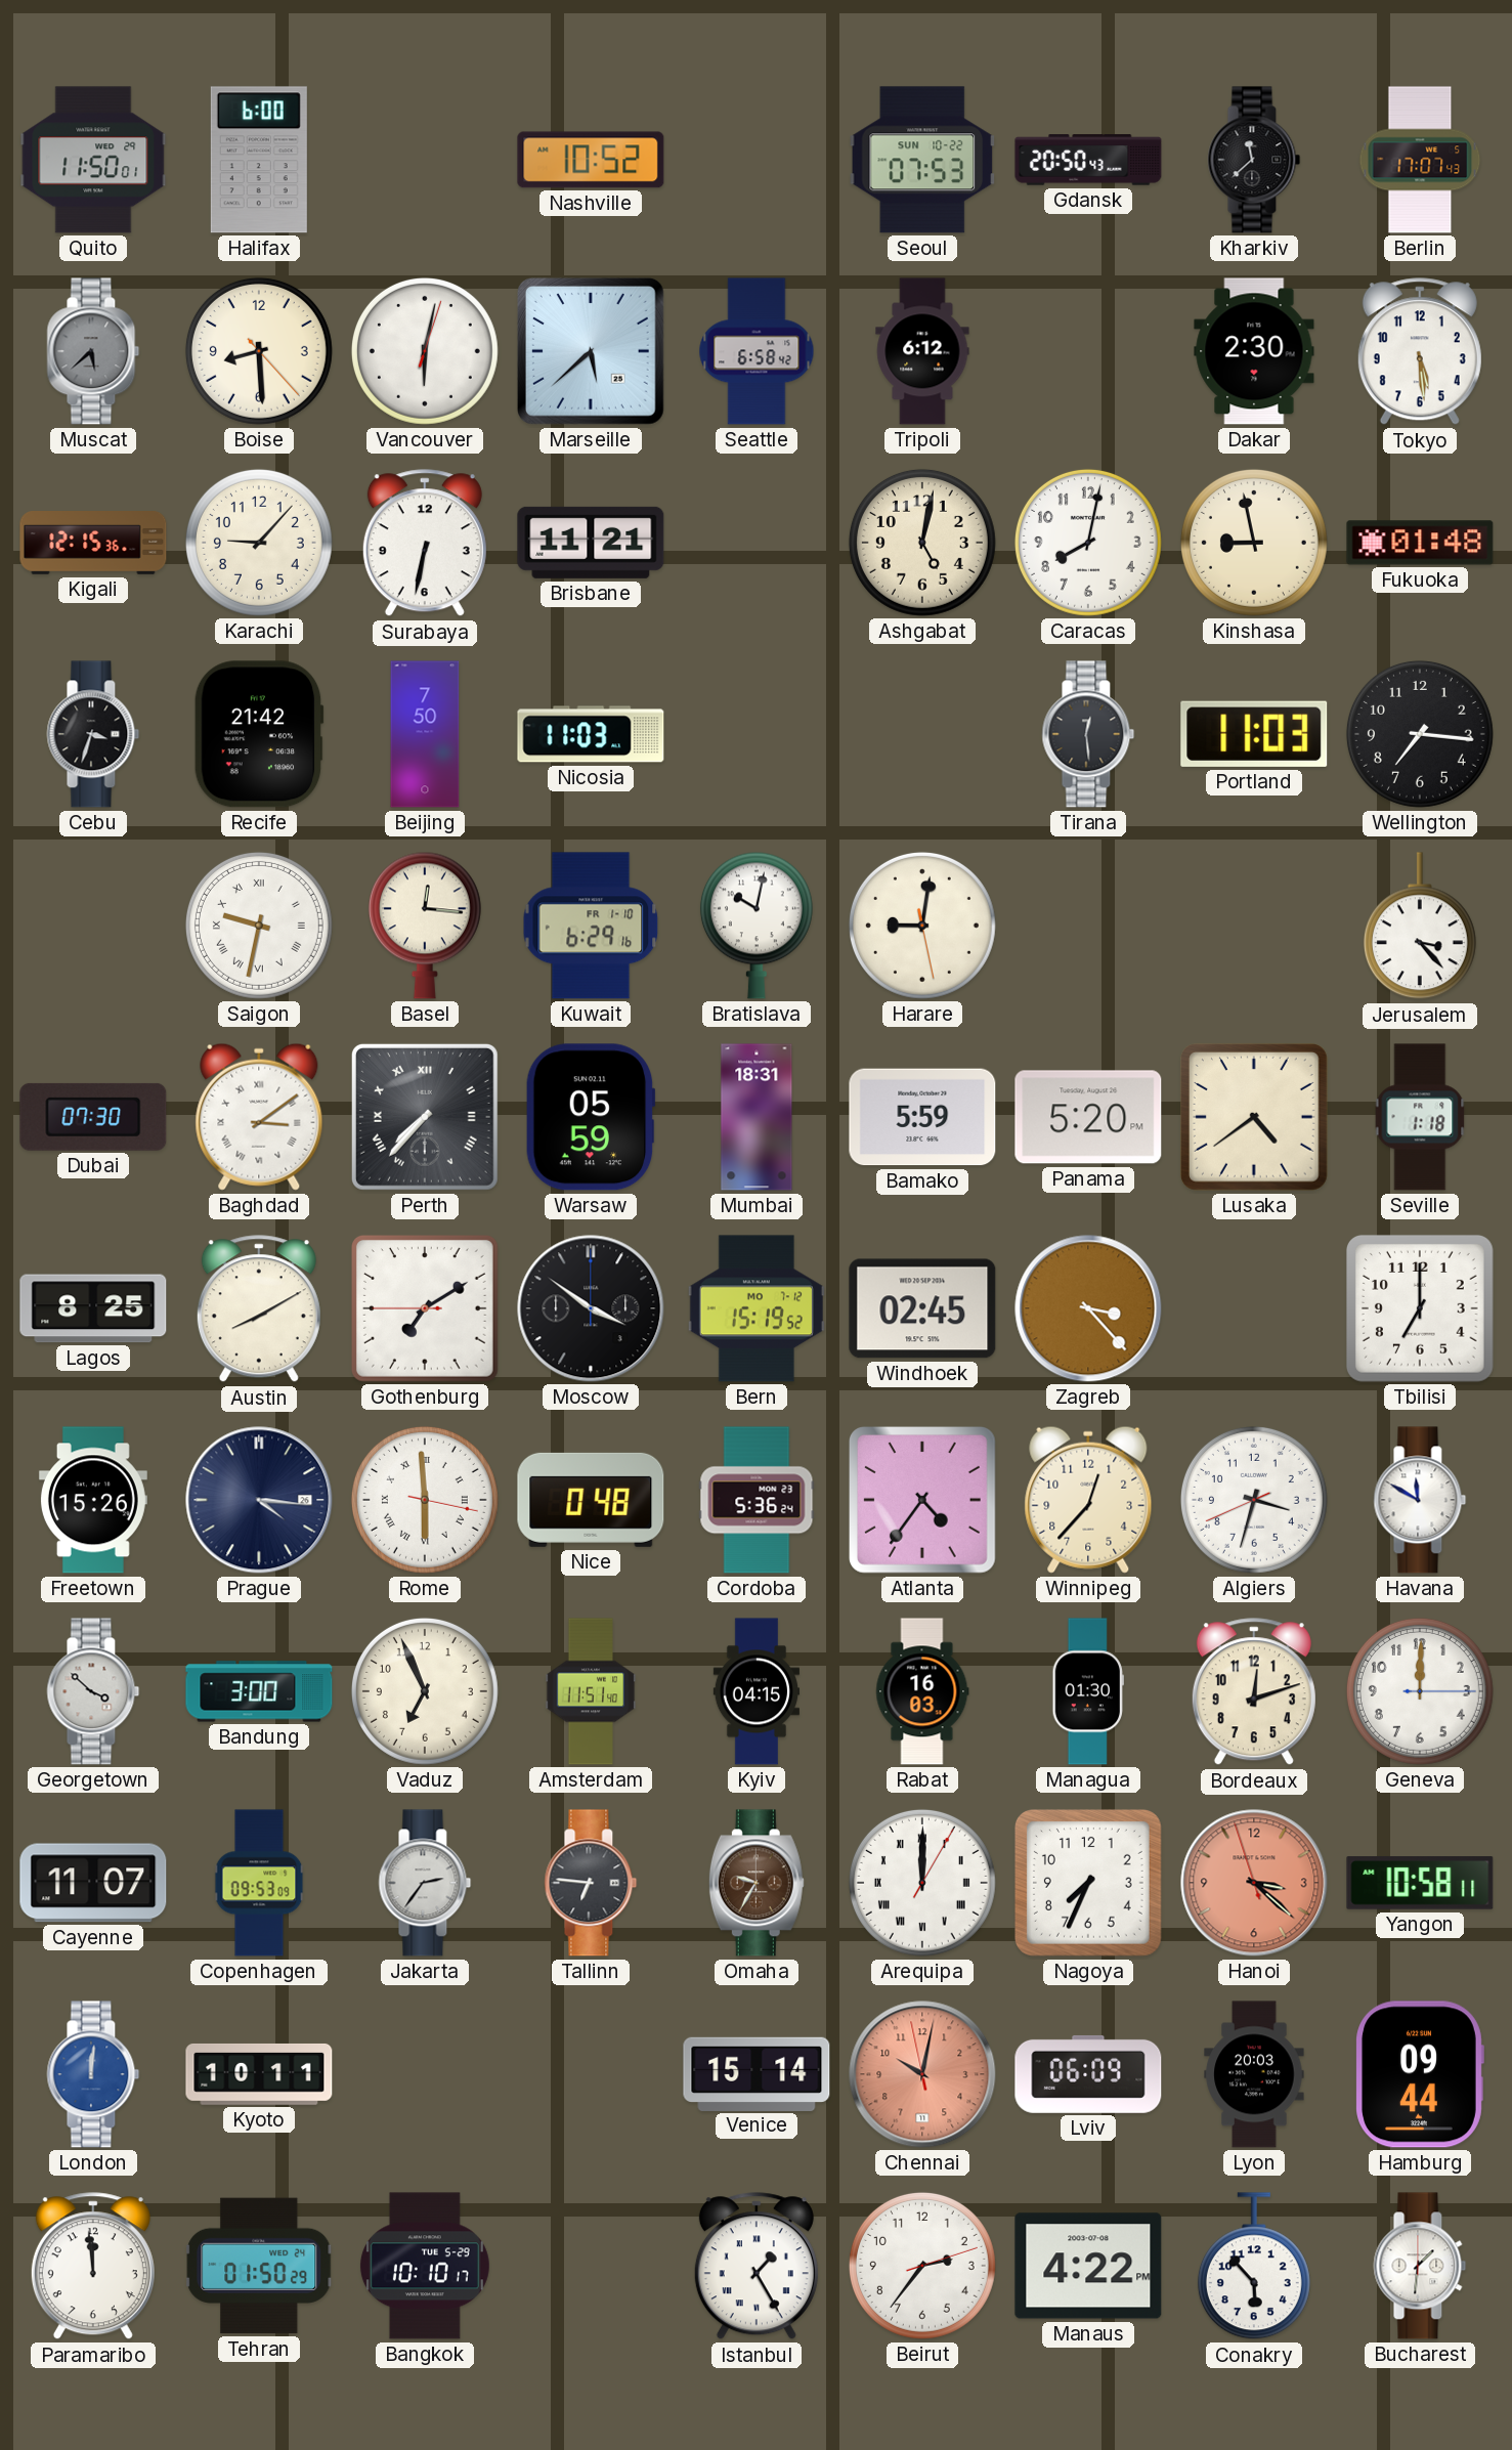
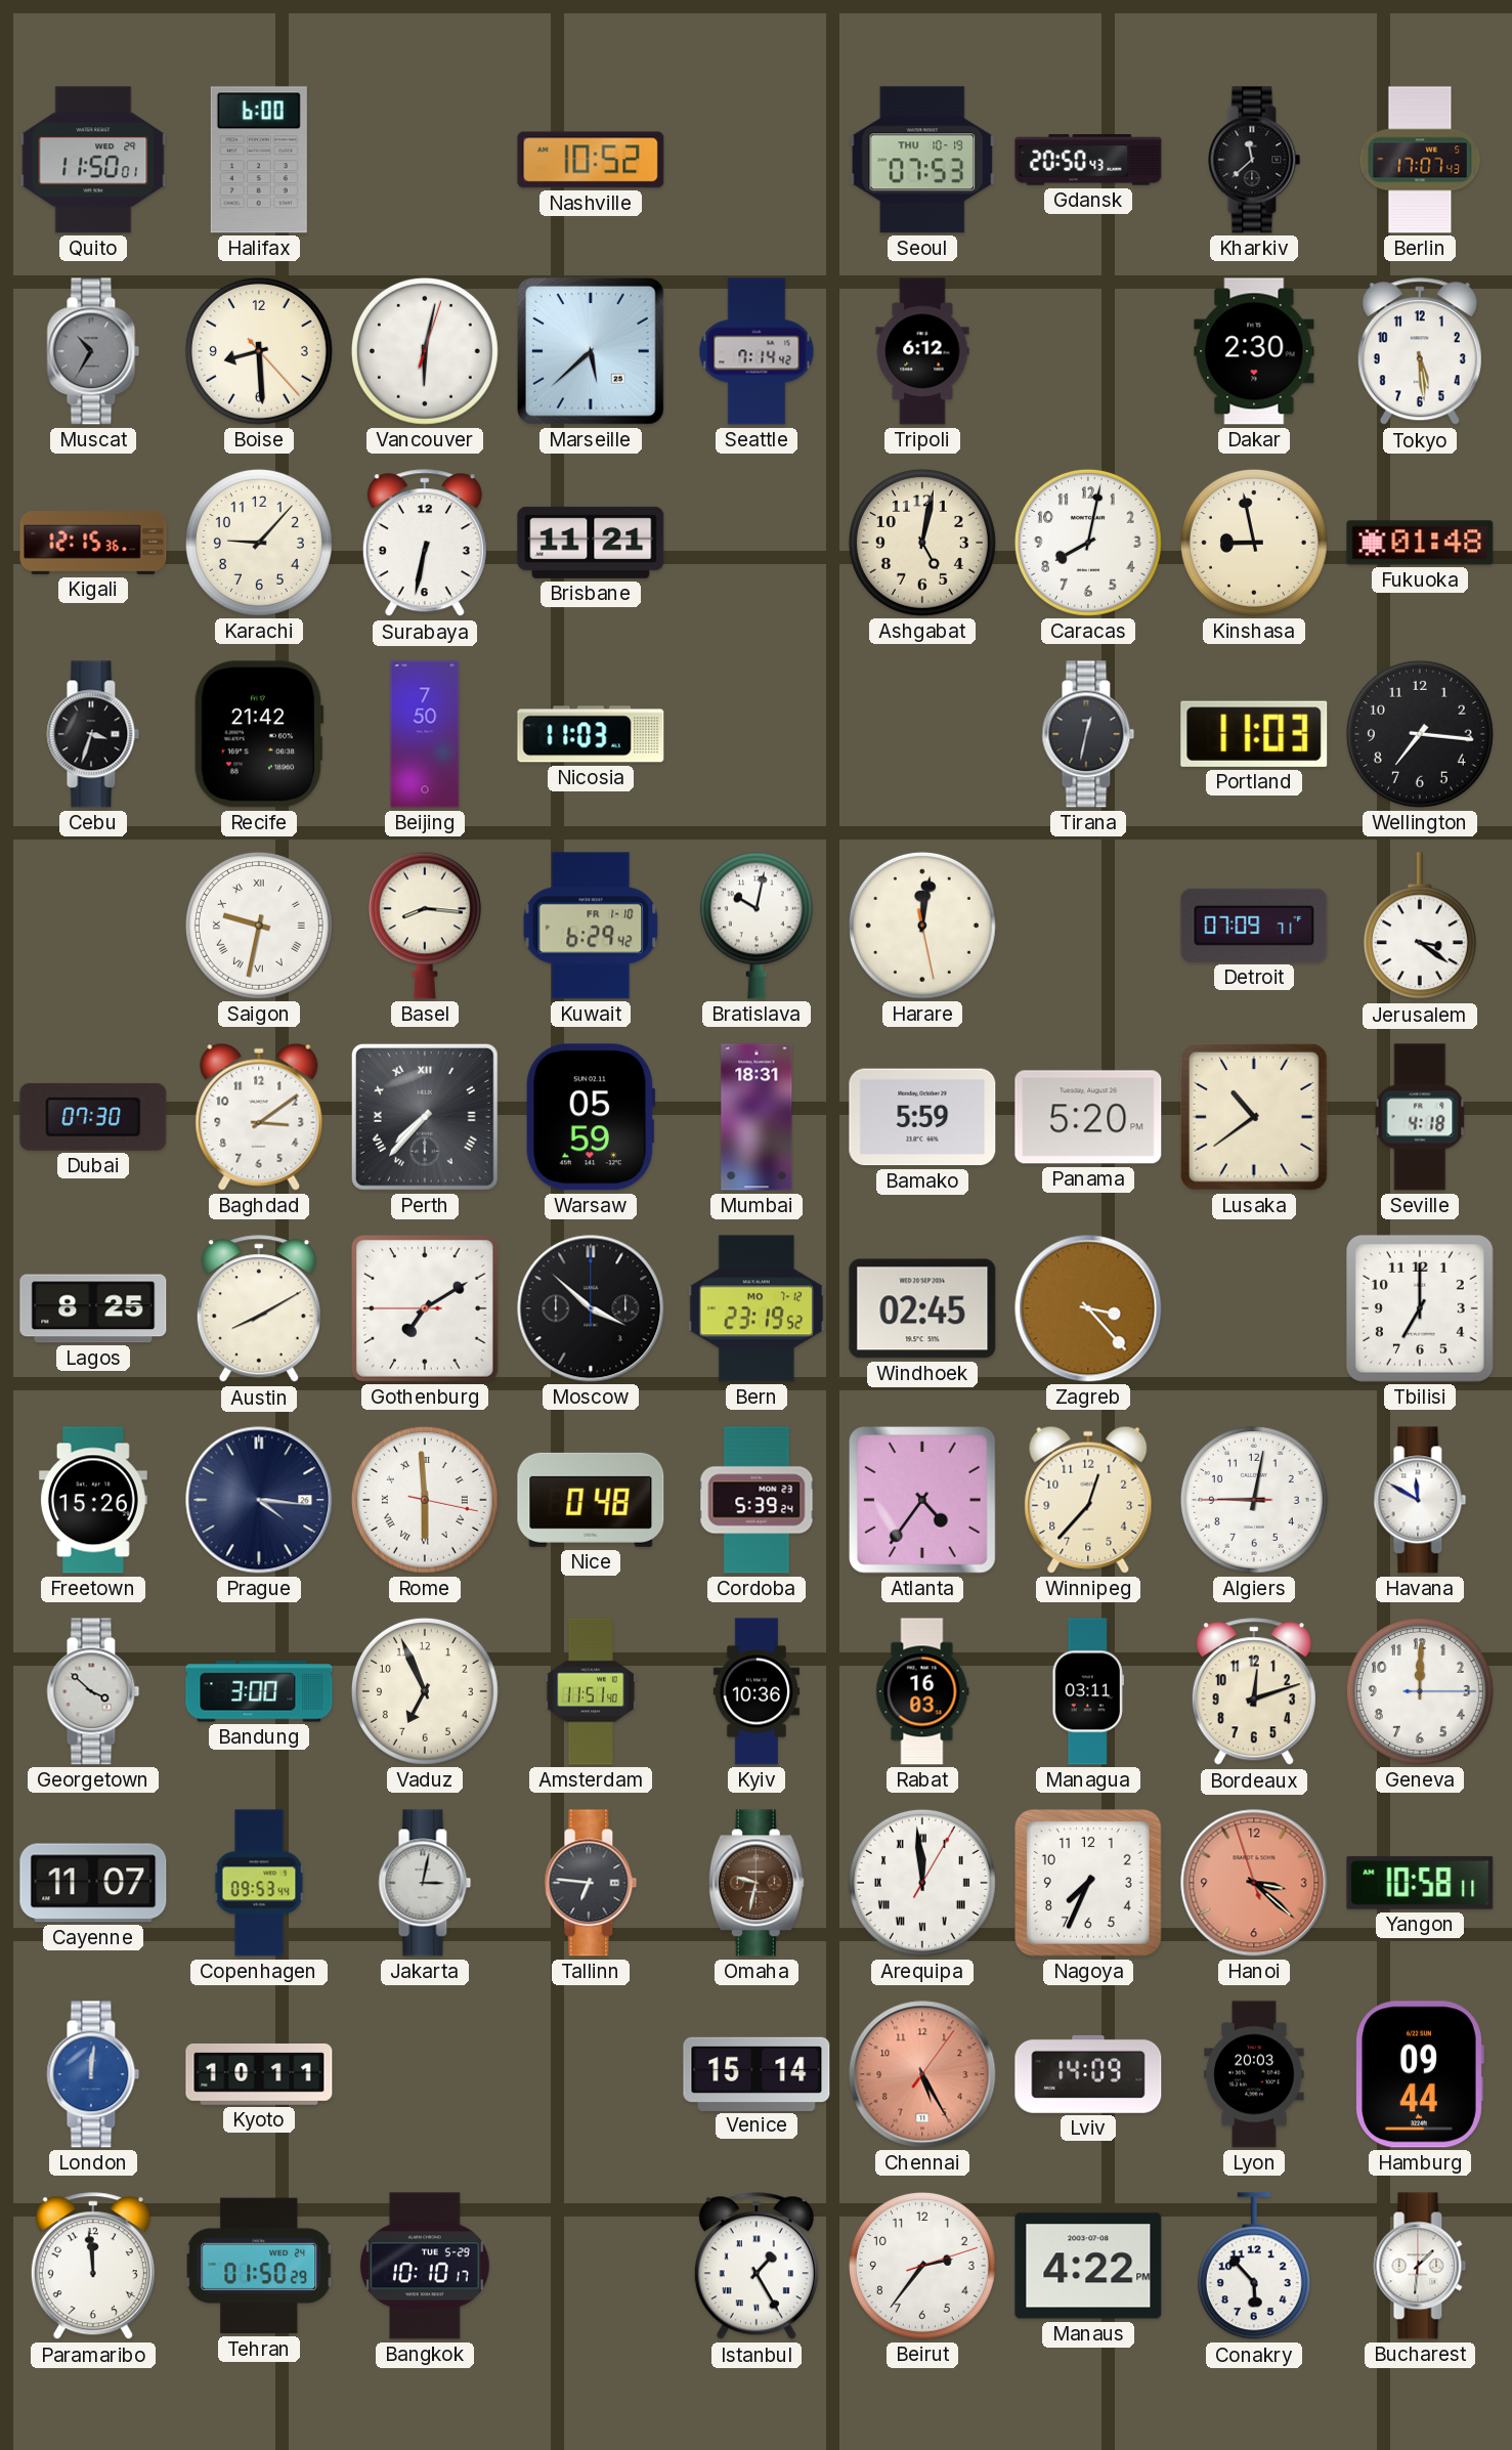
Seoul date: SUN 10-22 -> THU 10-19
Muscat: 5:38 -> 10:35
Seattle: 6:58 -> 7:14
Tirana: 12:29 -> 12:32
Basel: 12:16 -> 8:16
Kuwait: 6:29:16 -> 6:29:42
Harare: 9:01 -> 12:01
Detroit: none -> 07:09
Jerusalem: 3:23 -> 3:21
Baghdad numerals: Roman -> Arabic
Lusaka: 4:39 -> 10:39
Seville: 1:18 -> 4:18
Moscow: 3:51 -> 3:52
Bern: 15:19 -> 23:19
Cordoba: 5:36 -> 5:39
Algiers: 3:32 -> 9:01
Kyiv: 04:15 -> 10:36
Managua: 01:30 -> 03:11
Copenhagen: 09:53:09 -> 09:53:44
Jakarta: 2:36 -> 3:02
Omaha: 9:35 -> 9:32
Arequipa: 12:00 -> 11:59
Chennai: 10:01 -> 5:25
Lviv: 06:09 -> 14:09
